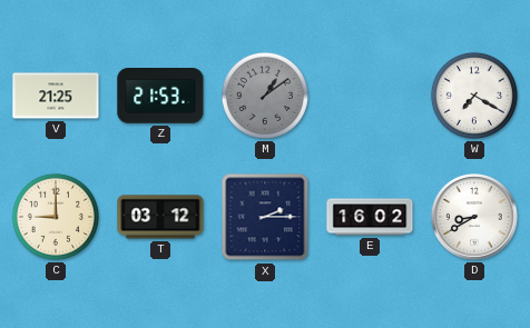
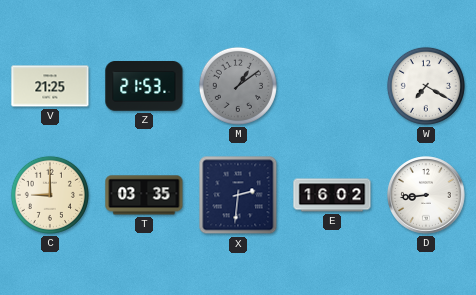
T: 03:12 -> 03:35
X: 2:15 -> 2:31
D: 8:40 -> 8:44
